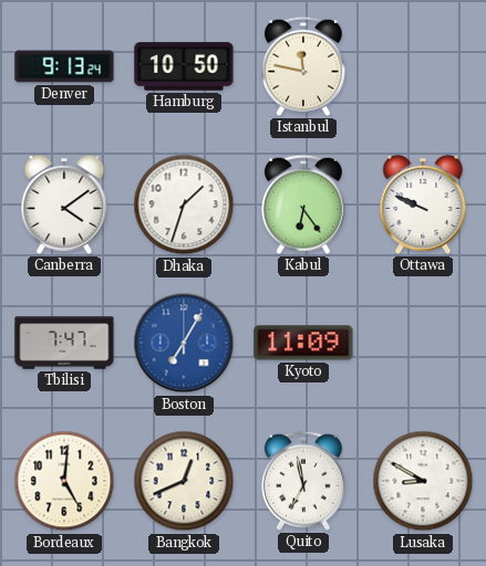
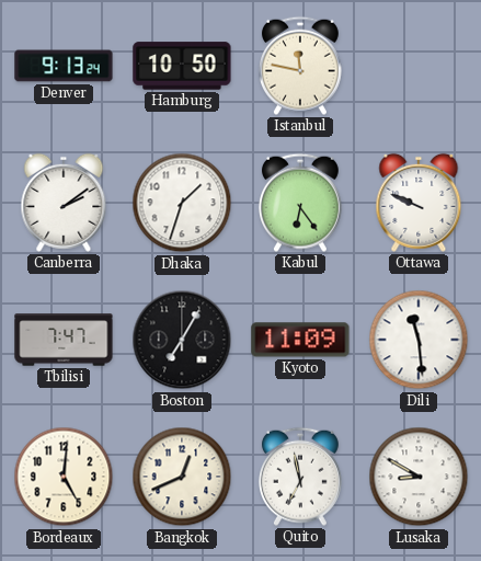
Canberra: 4:09 -> 2:09
Boston dial: blue -> black
Dili: none -> 11:29
